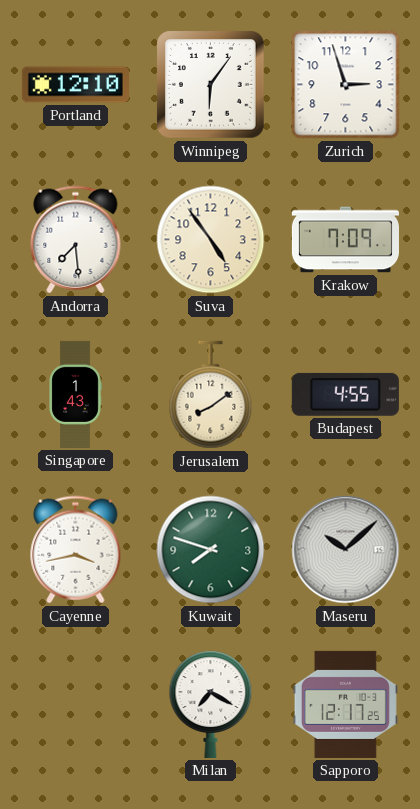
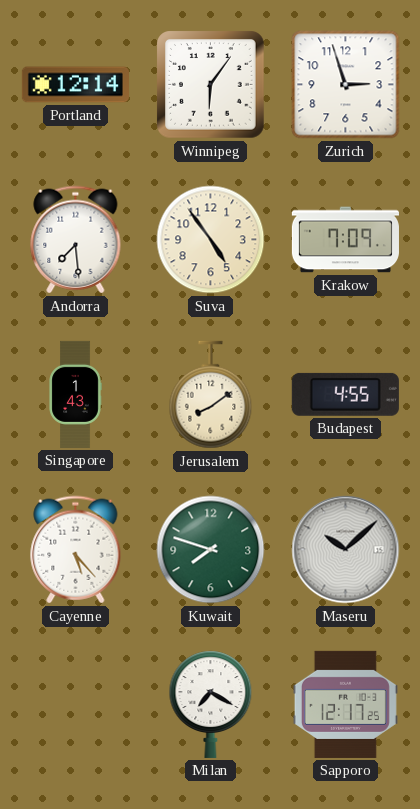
Portland: 12:10 -> 12:14
Cayenne: 3:43 -> 5:23
